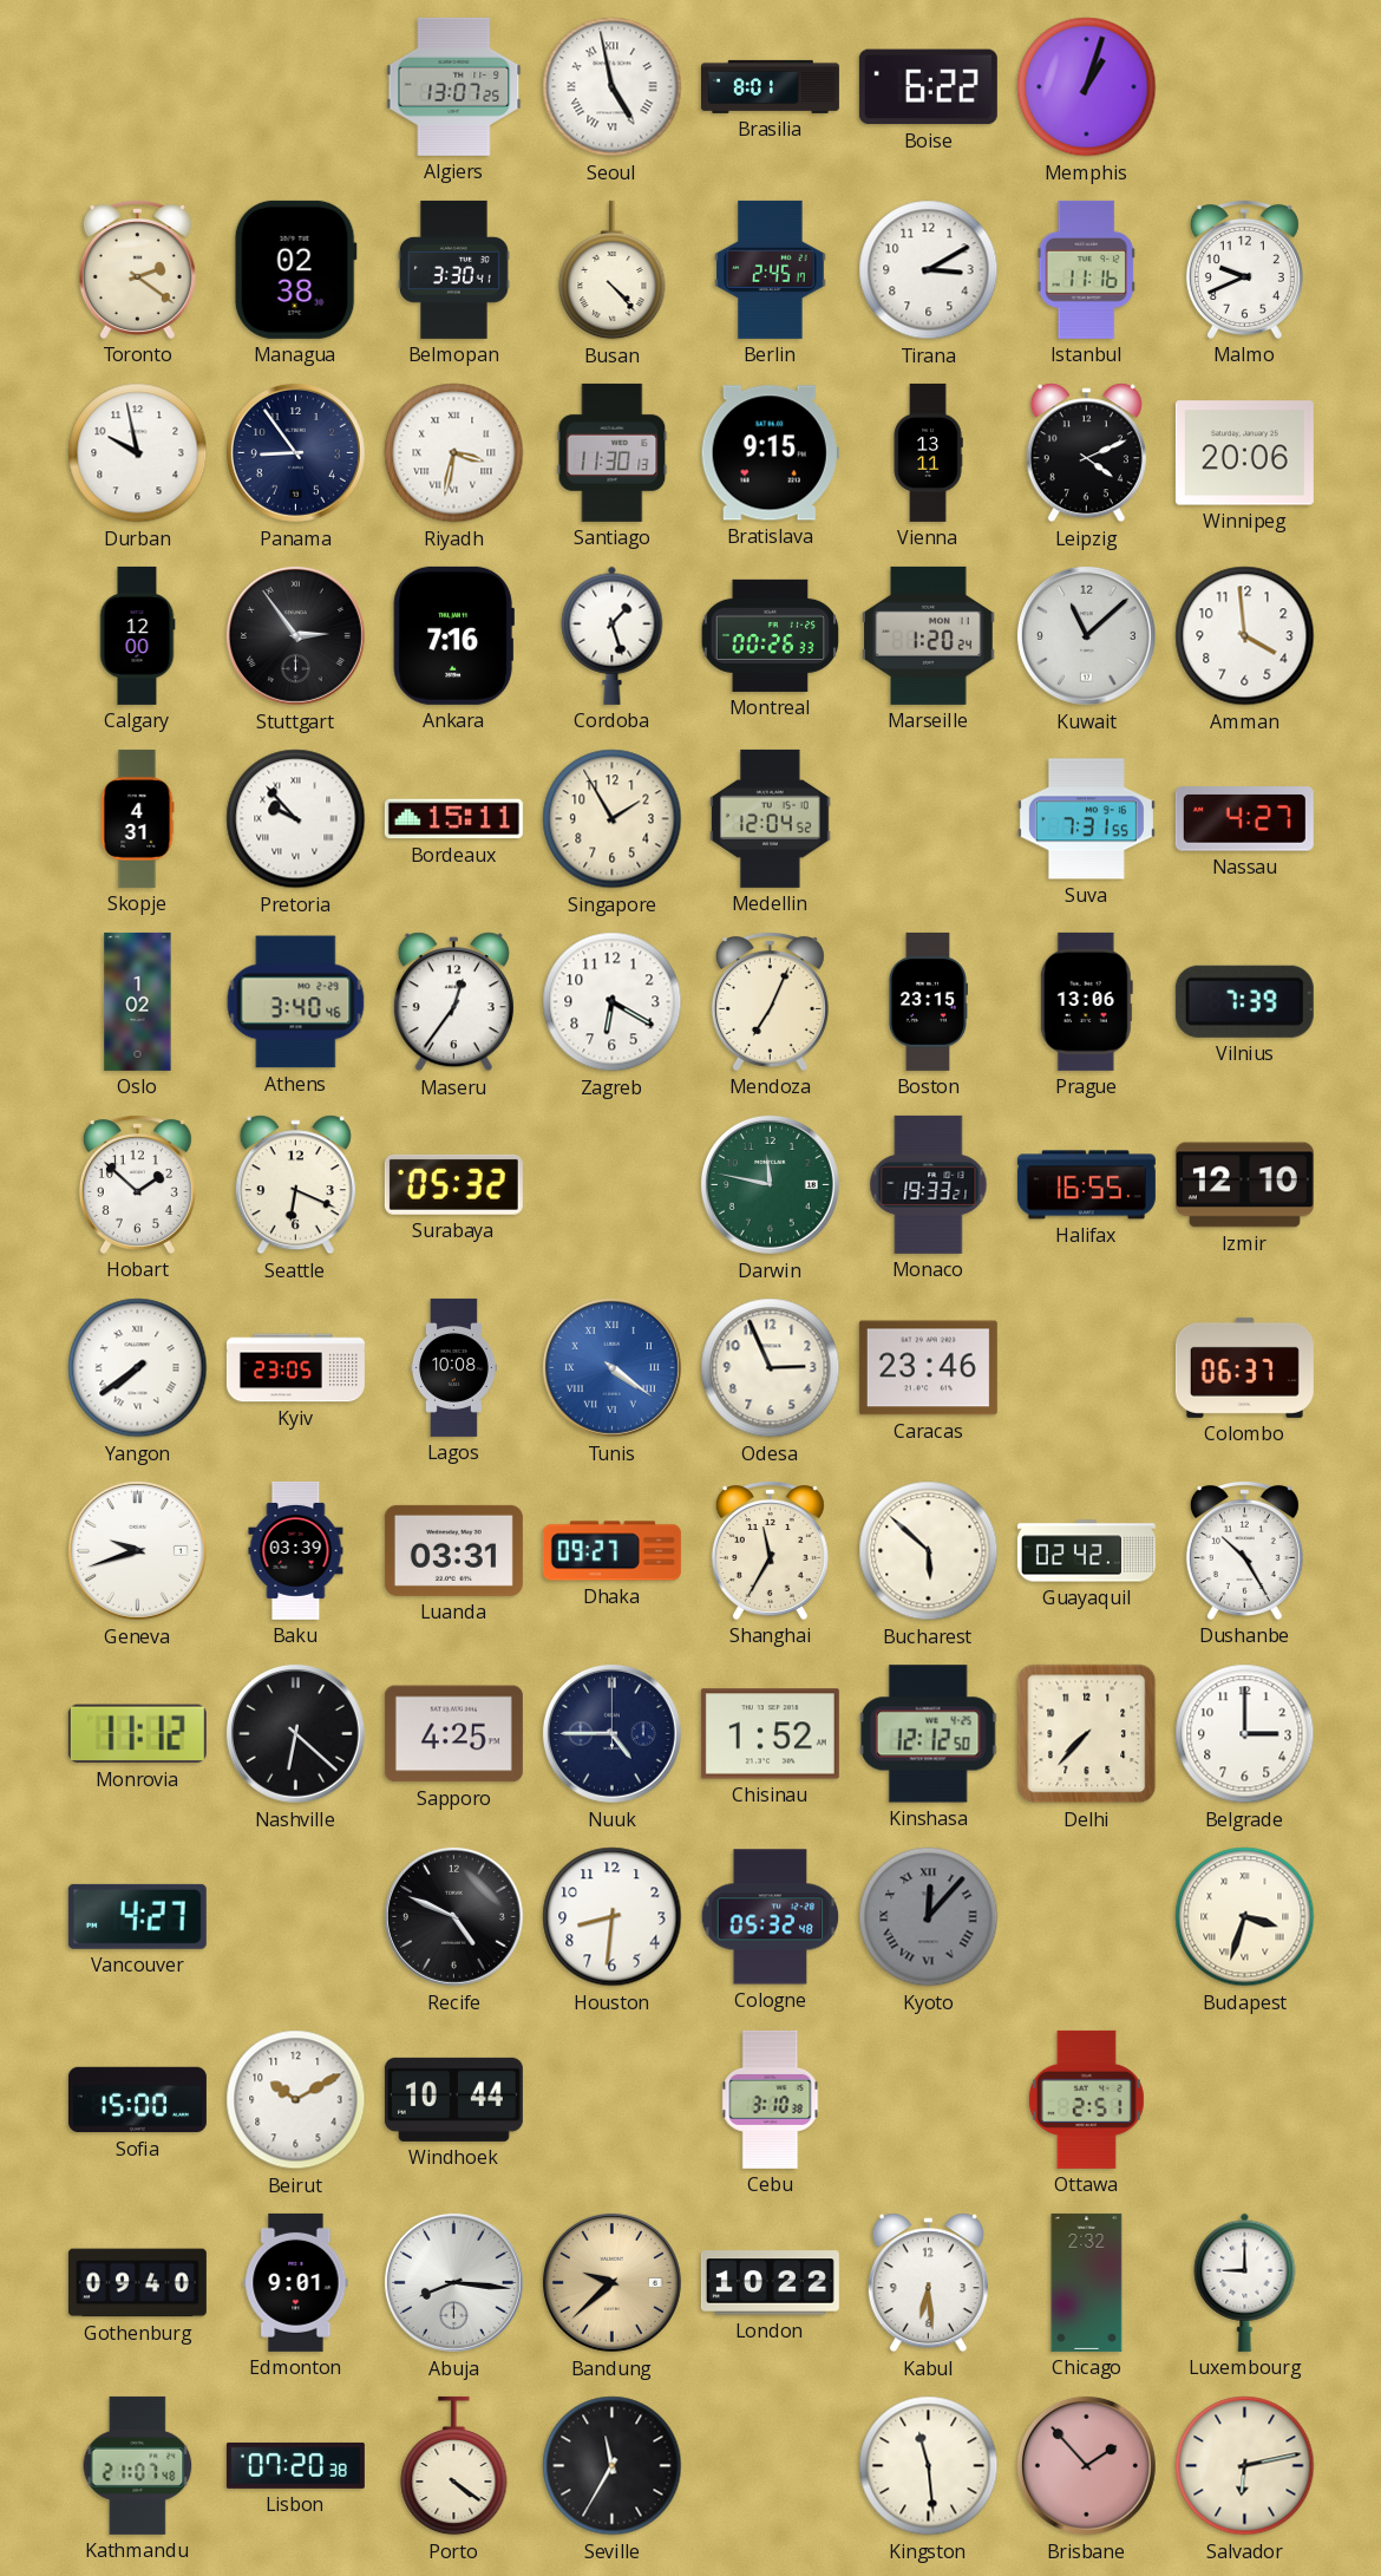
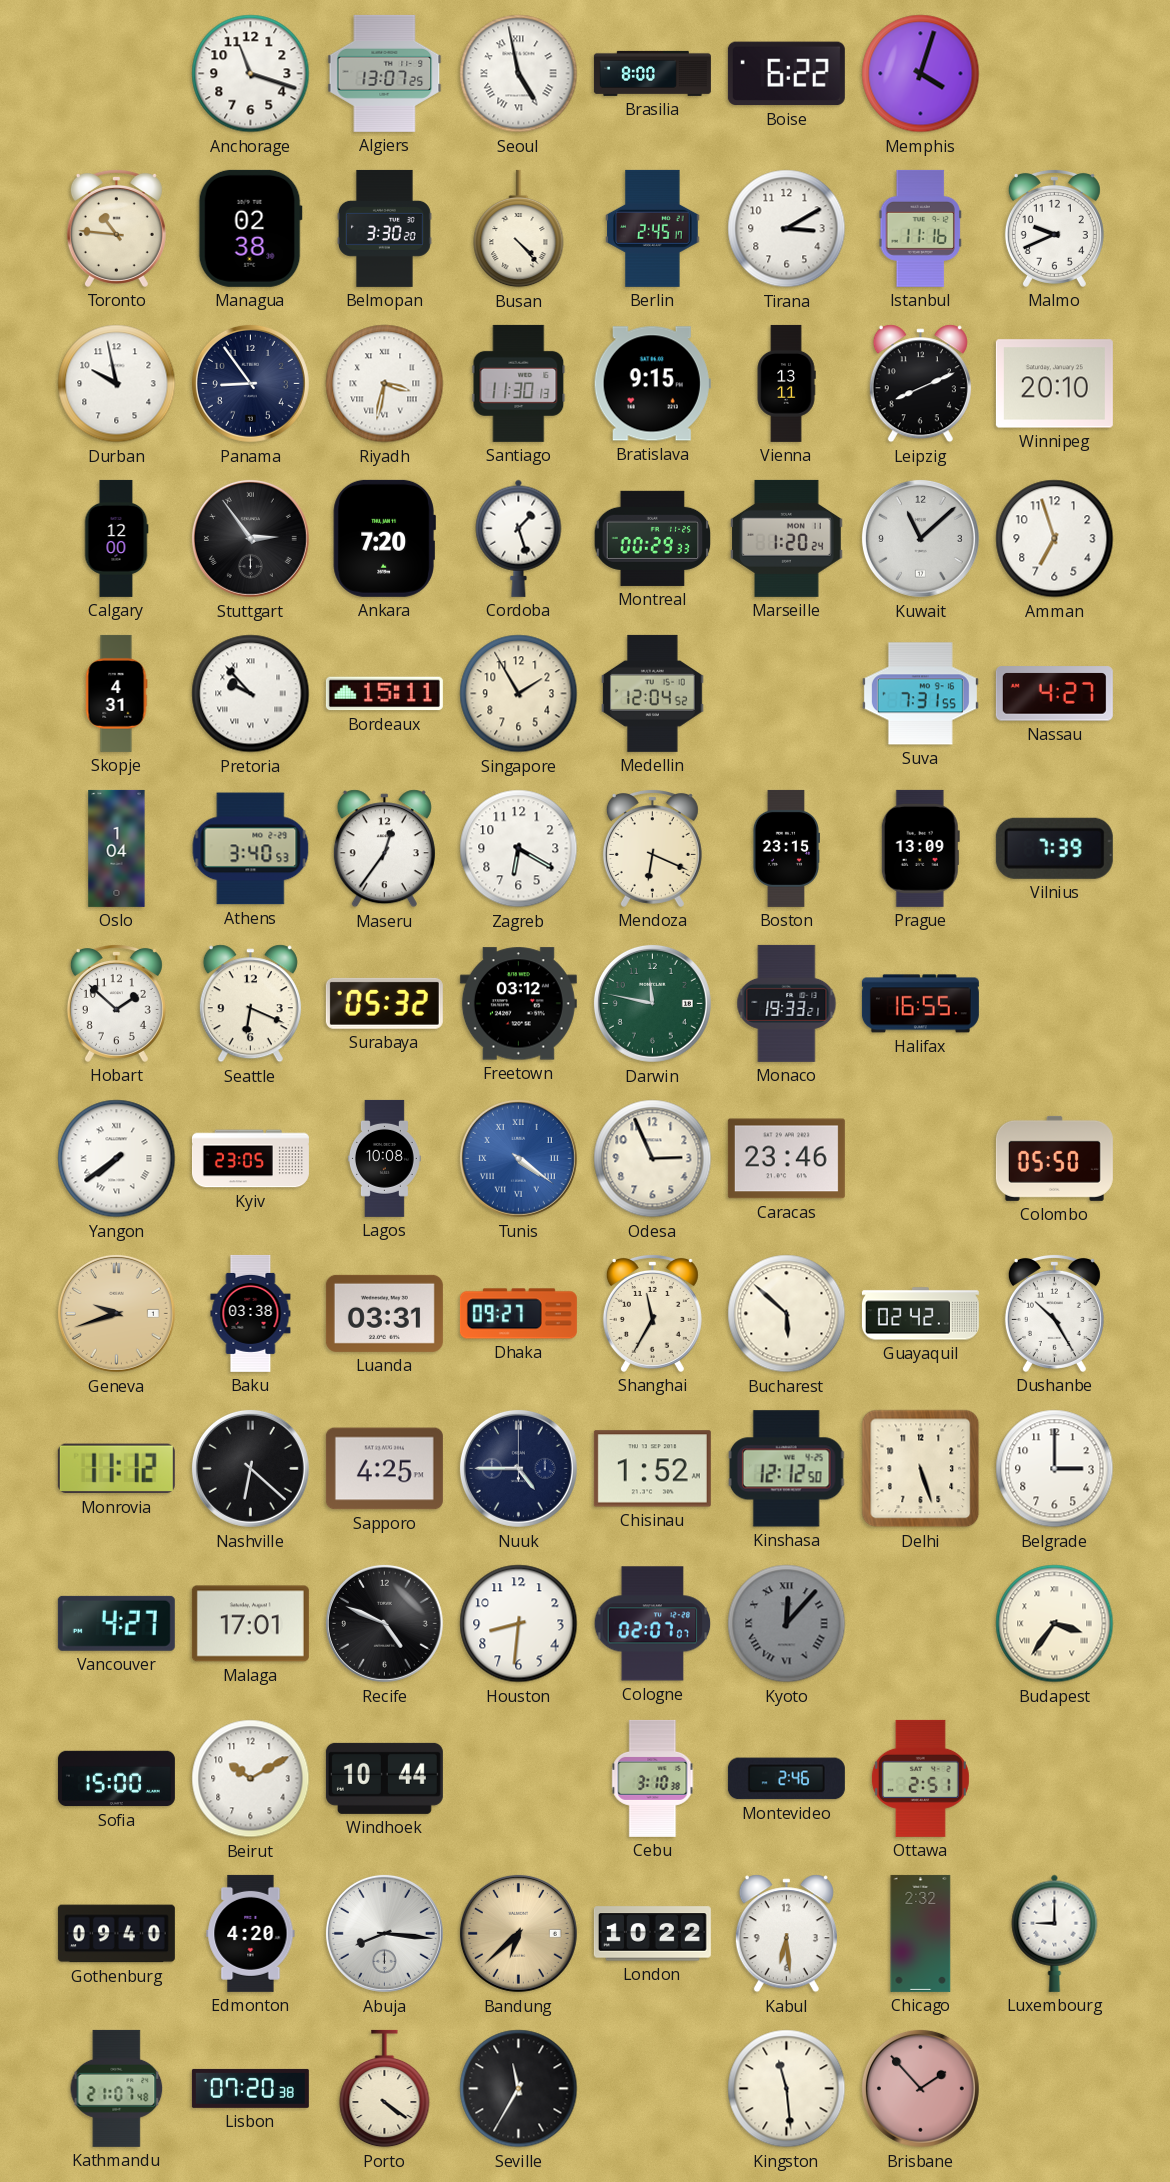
Anchorage: none -> 11:18
Brasilia: 8:01 -> 8:00
Memphis: 1:03 -> 4:03
Toronto: 2:21 -> 10:46
Belmopan: 3:30:41 -> 3:30:20
Leipzig: 4:11 -> 8:11
Winnipeg: 20:06 -> 20:10
Ankara: 7:16 -> 7:20
Montreal: 00:26 -> 00:29
Amman: 3:59 -> 6:57
Oslo: 1:02 -> 1:04
Athens: 3:40:46 -> 3:40:53
Mendoza: 7:04 -> 6:19
Prague: 13:06 -> 13:09
Freetown: none -> 03:12
Izmir: 12:10 -> none
Colombo: 06:37 -> 05:50
Geneva dial: white -> champagne
Baku: 03:39 -> 03:38
Delhi: 7:37 -> 5:27
Malaga: none -> 17:01
Cologne: 05:32 -> 02:07
Budapest: 3:33 -> 3:36
Montevideo: none -> 2:46
Edmonton: 9:01 -> 4:20
Bandung: 9:38 -> 6:38
Salvador: 6:13 -> none
